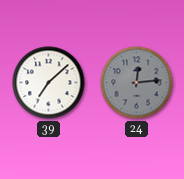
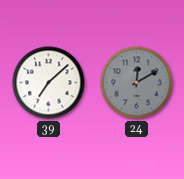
24: 12:14 -> 12:10
